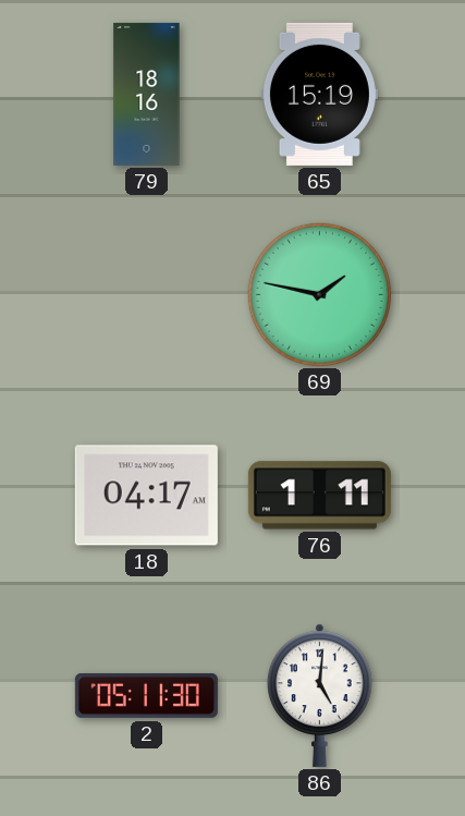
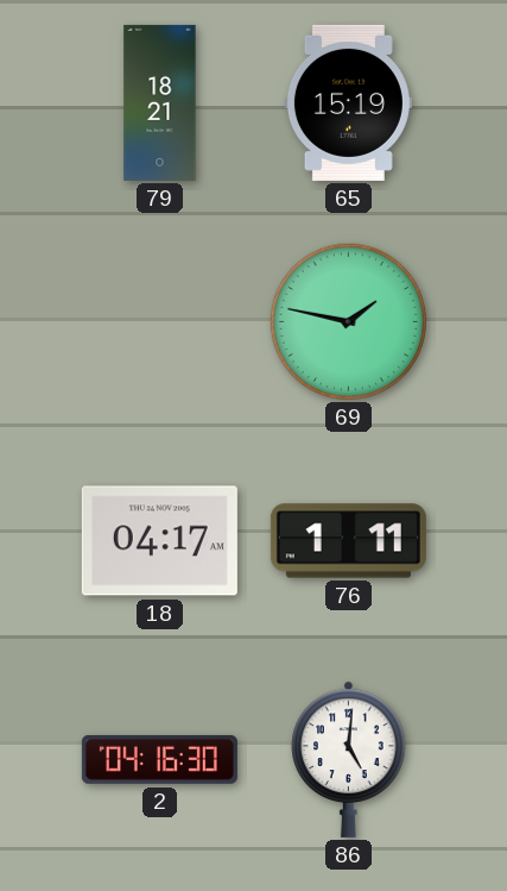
79: 18:16 -> 18:21
2: 05:11 -> 04:16
